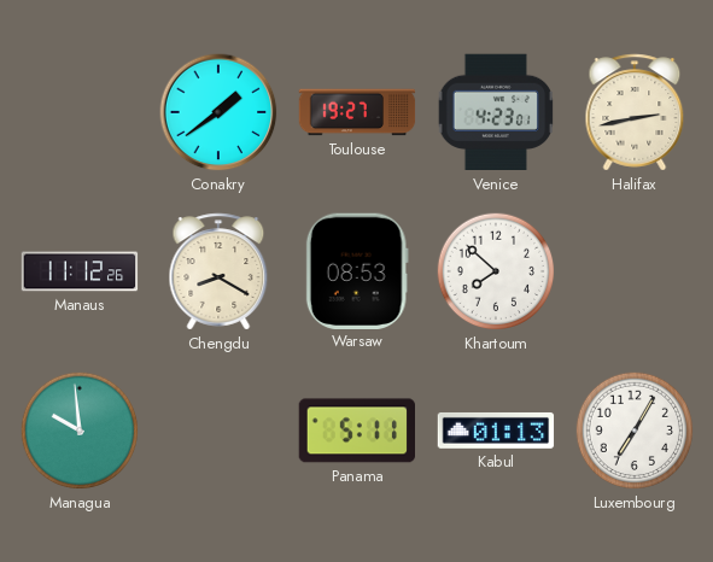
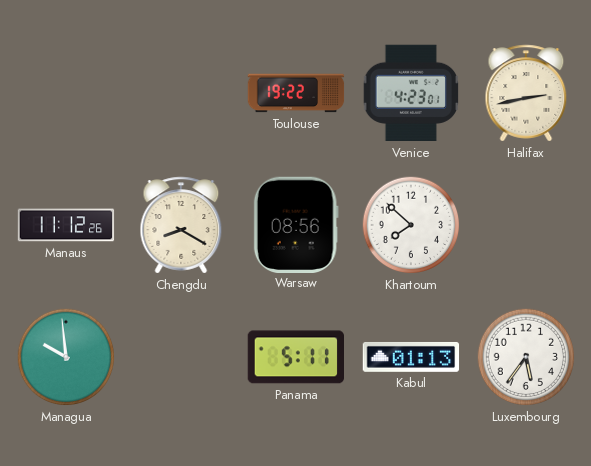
Conakry: 1:39 -> none
Toulouse: 19:27 -> 19:22
Warsaw: 08:53 -> 08:56
Luxembourg: 7:05 -> 5:36
